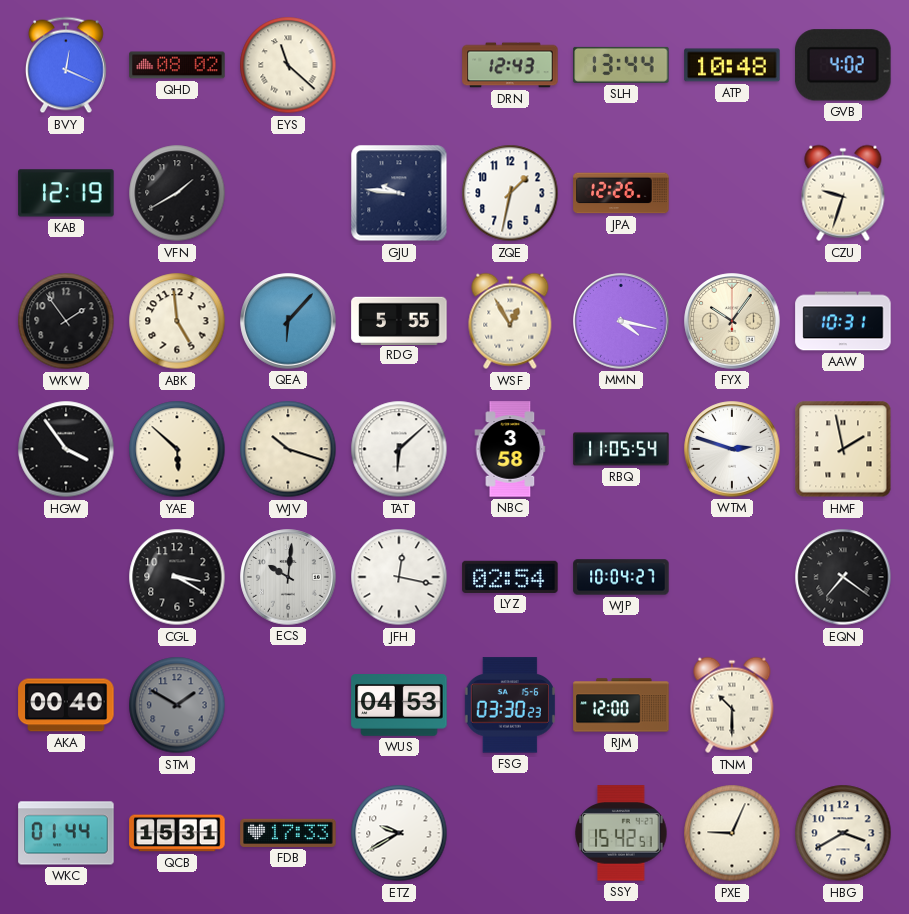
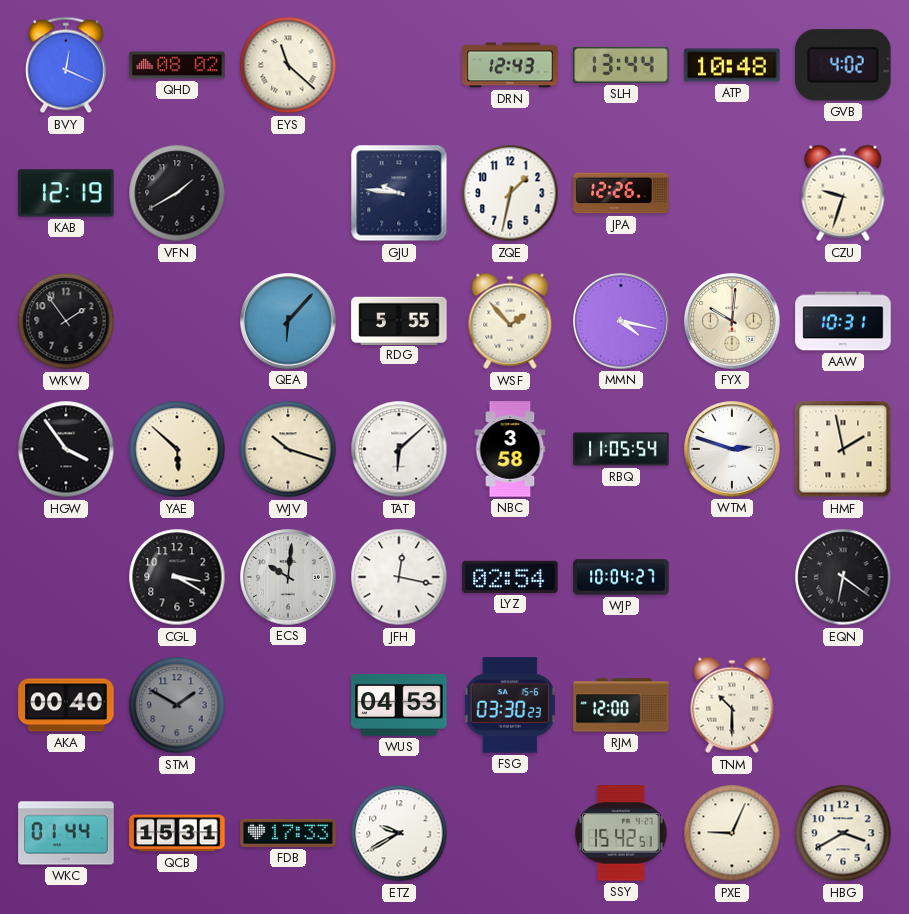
ABK: 4:59 -> none
WSF: 12:55 -> 1:53
FYX: 10:06 -> 10:01
EQN: 7:21 -> 6:21
